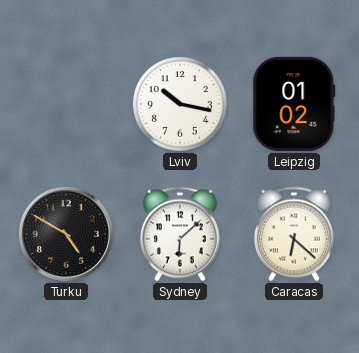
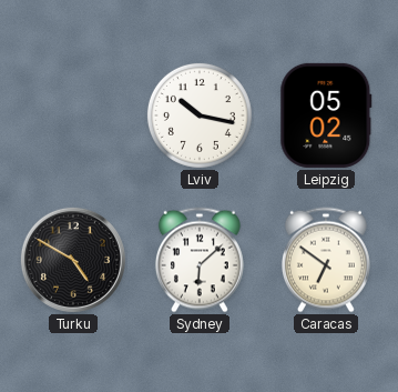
Leipzig: 01:02 -> 05:02
Caracas: 6:22 -> 6:51
